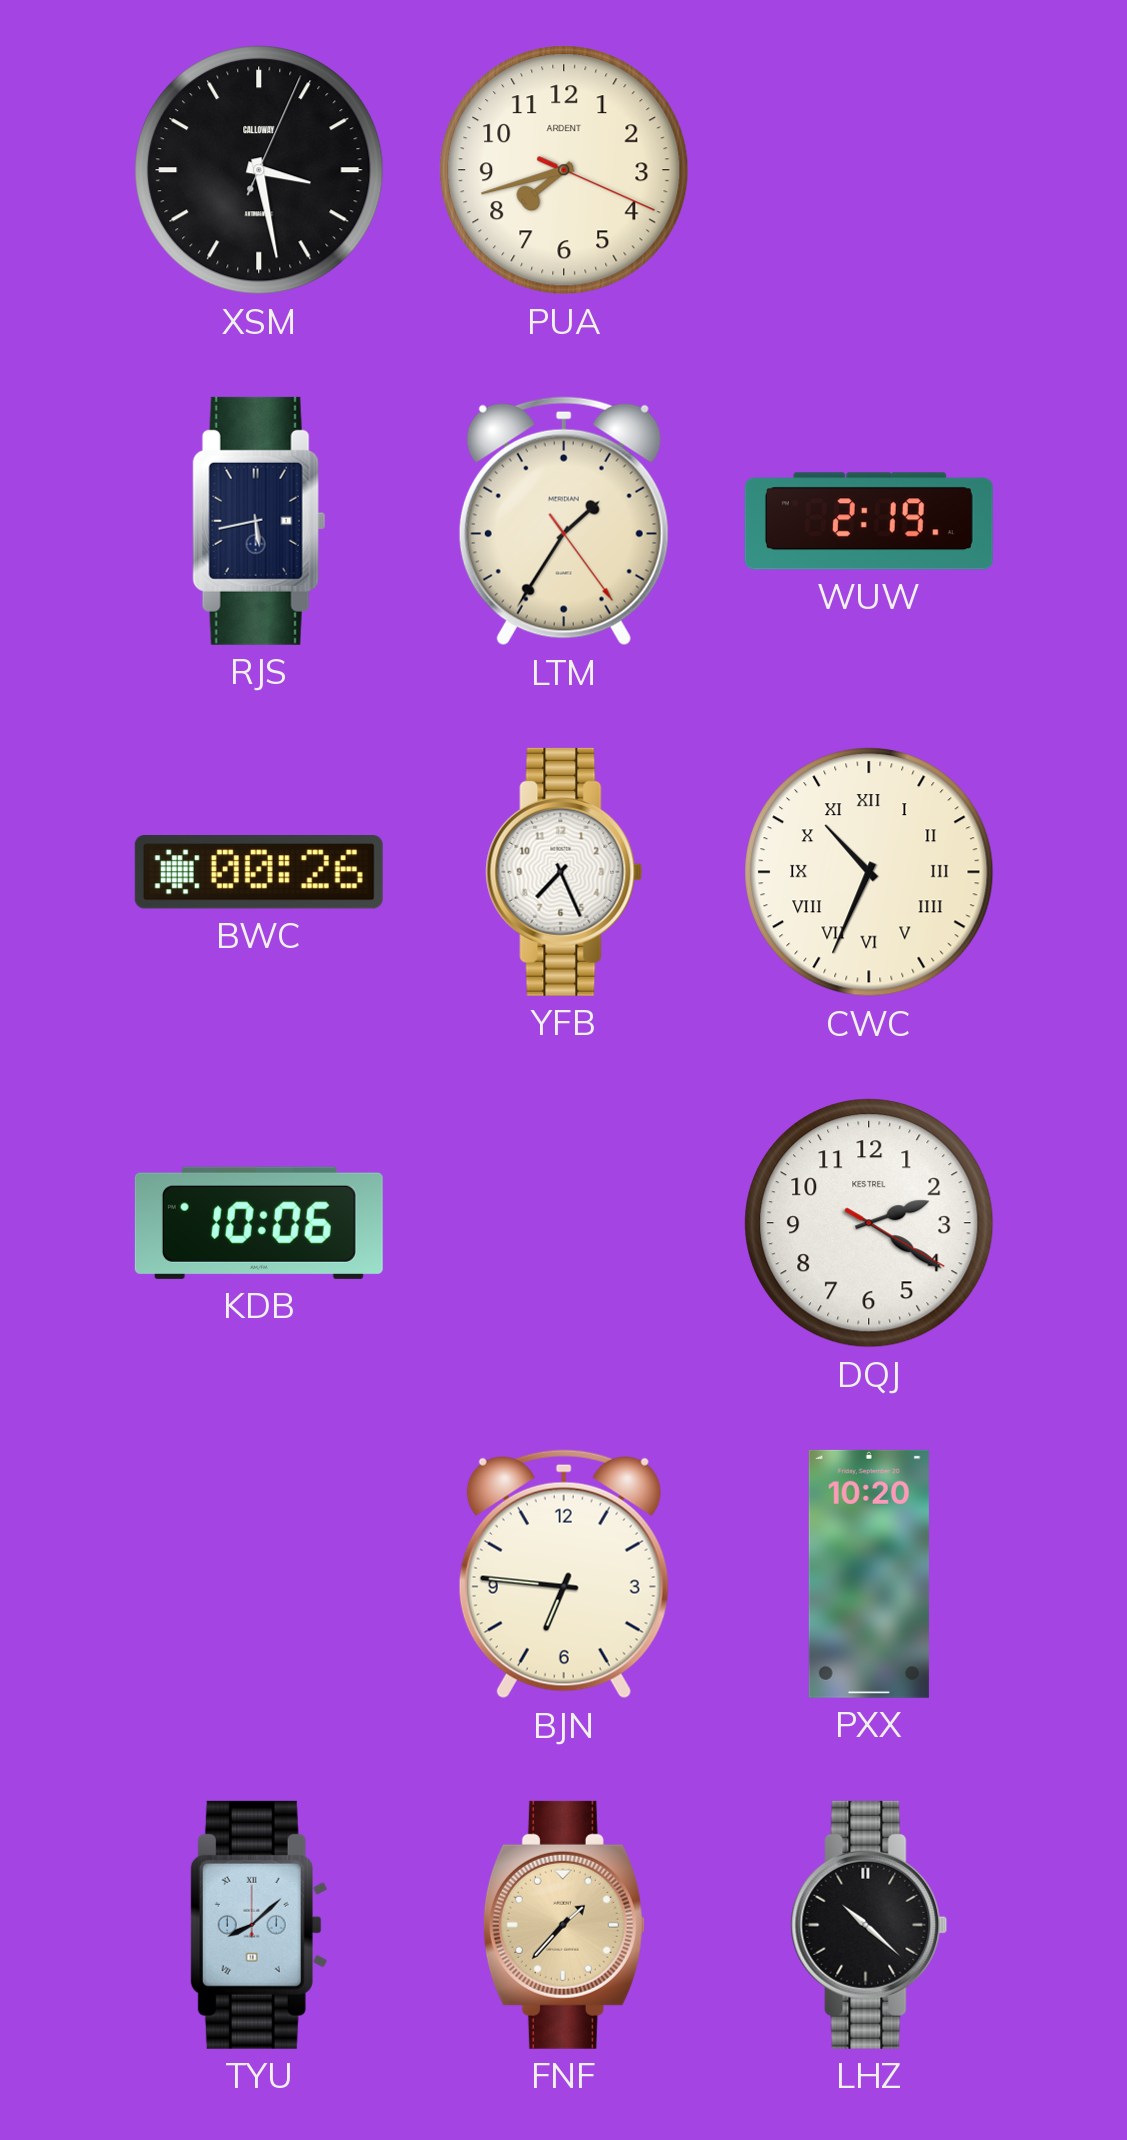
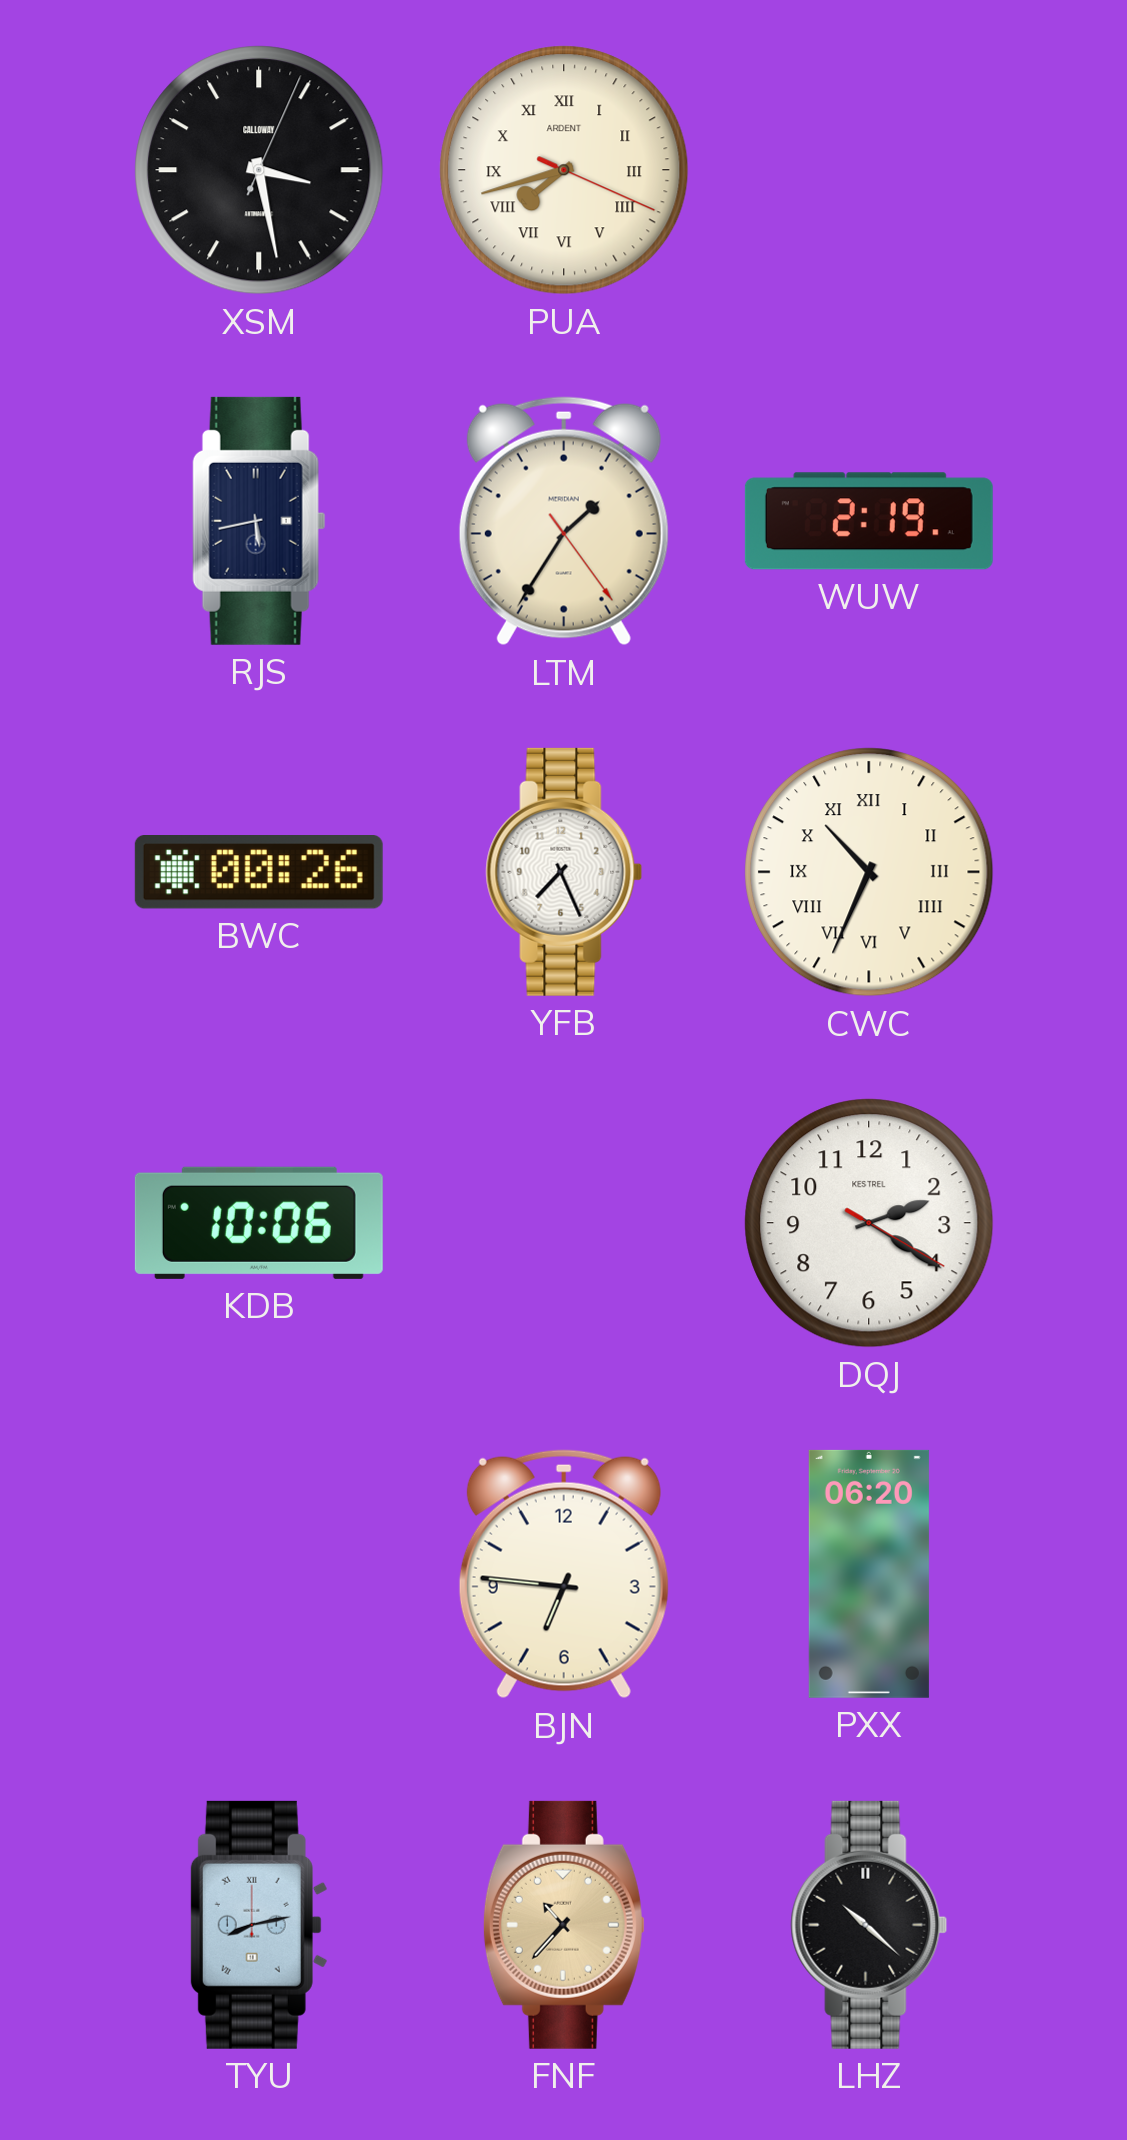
PUA numerals: Arabic -> Roman
PXX: 10:20 -> 06:20
TYU: 8:08 -> 8:13
FNF: 1:37 -> 10:37
